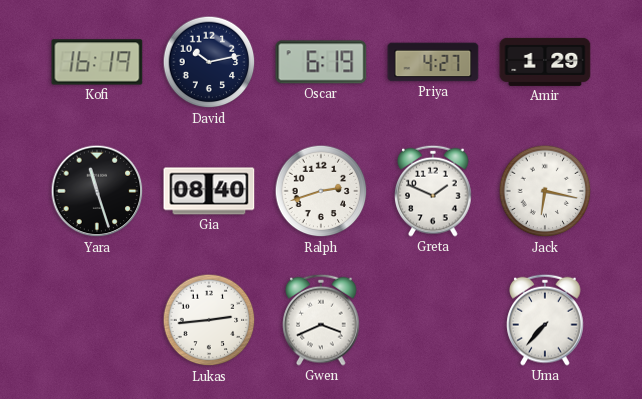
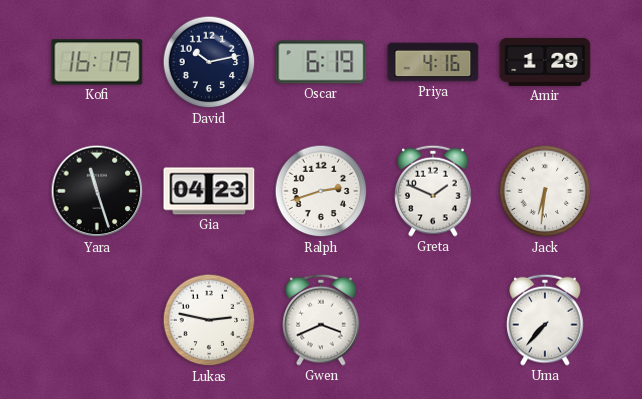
Priya: 4:27 -> 4:16
Gia: 08:40 -> 04:23
Jack: 6:17 -> 6:31
Lukas: 2:44 -> 2:47
